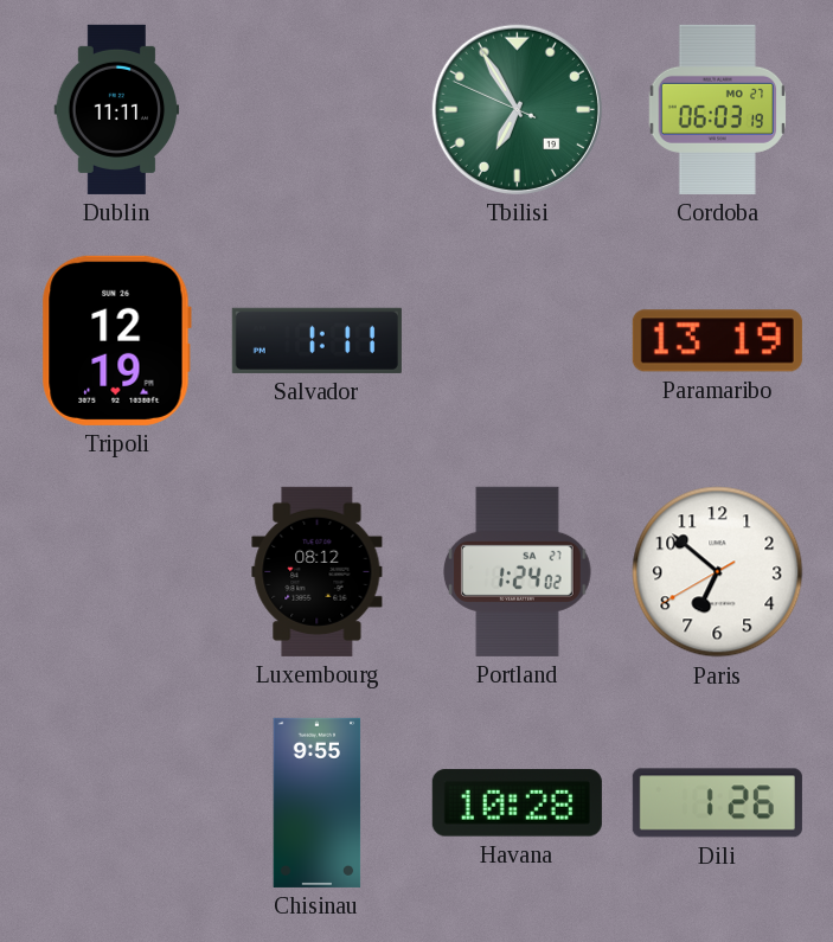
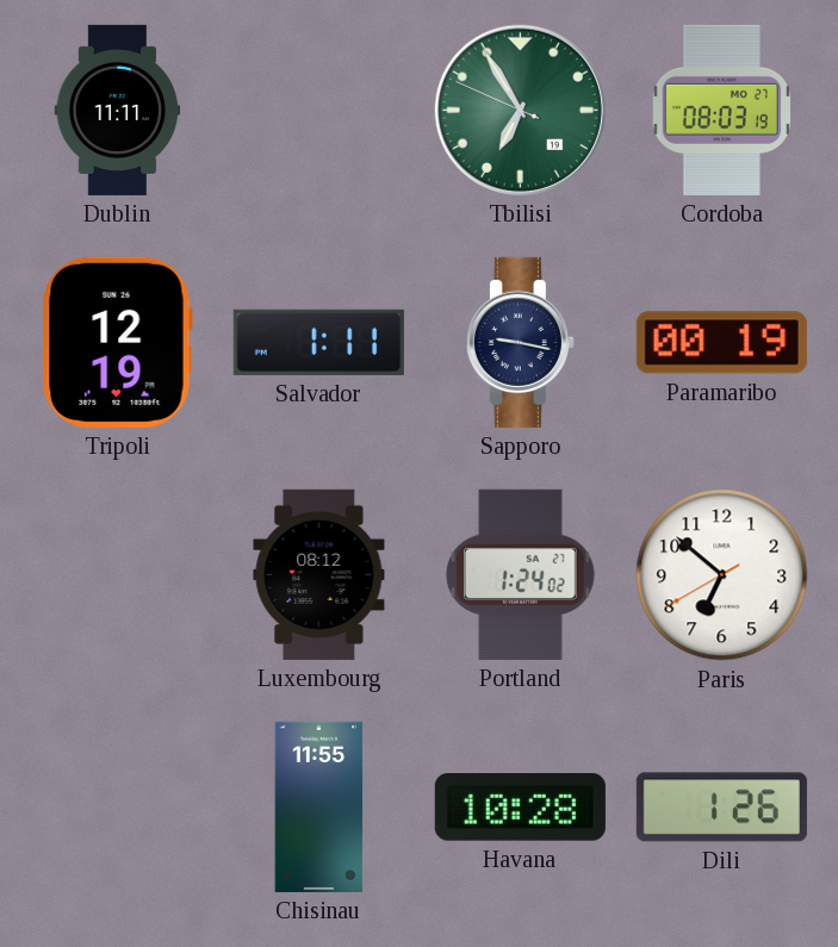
Cordoba: 06:03 -> 08:03
Sapporo: none -> 9:17
Paramaribo: 13:19 -> 00:19
Chisinau: 9:55 -> 11:55
